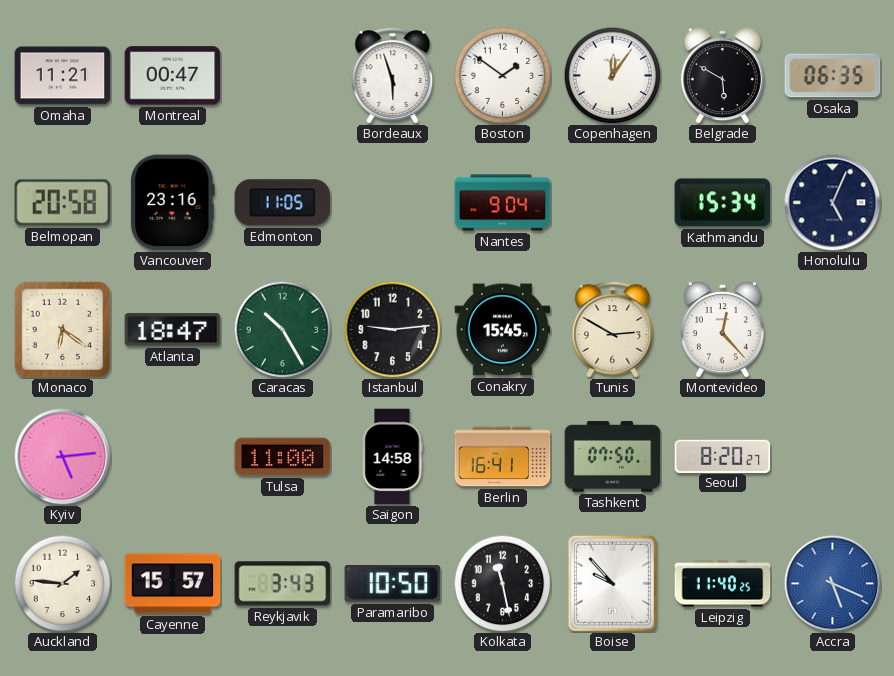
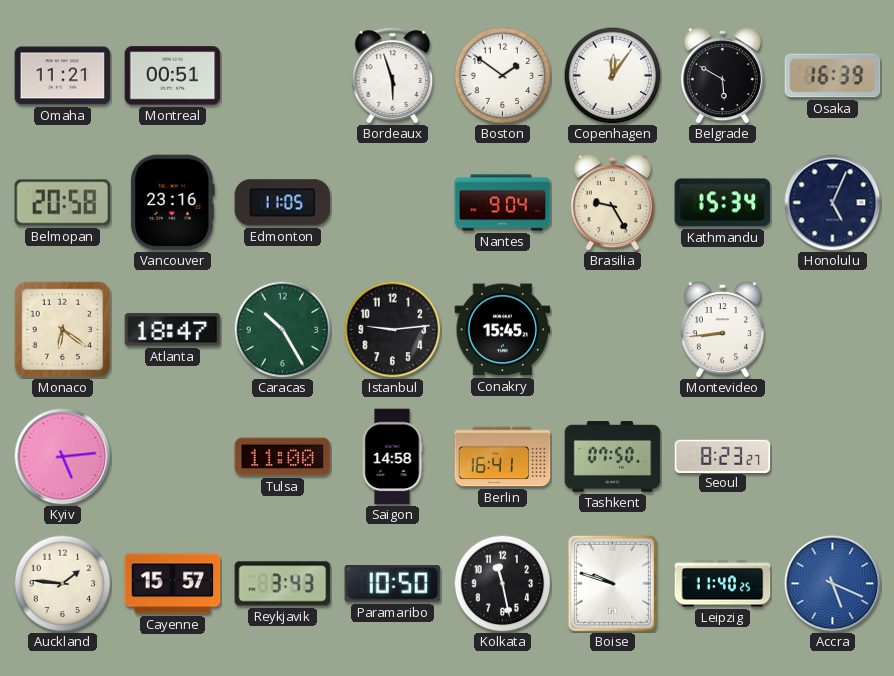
Montreal: 00:47 -> 00:51
Osaka: 06:35 -> 16:39
Brasilia: none -> 9:25
Tunis: 2:50 -> none
Montevideo: 12:23 -> 8:44
Seoul: 8:20 -> 8:23
Boise: 9:53 -> 9:48
